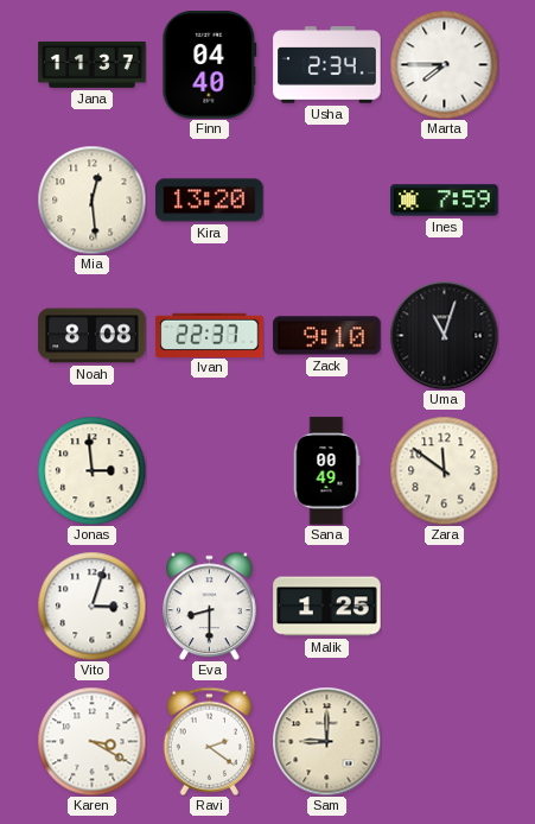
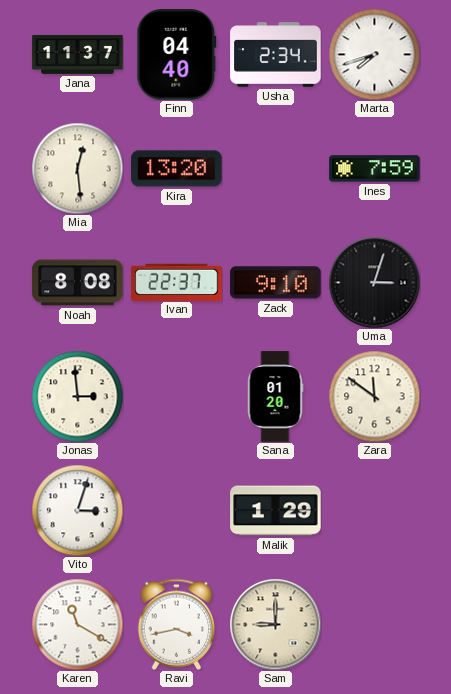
Marta: 7:45 -> 7:42
Uma: 11:03 -> 3:03
Sana: 00:49 -> 01:20
Eva: 8:30 -> none
Malik: 1:25 -> 1:29
Karen: 3:20 -> 11:20
Ravi: 2:21 -> 3:43
